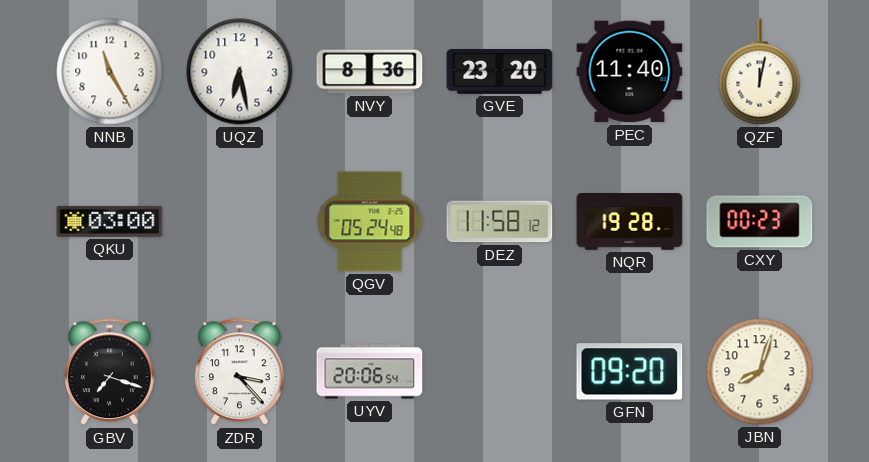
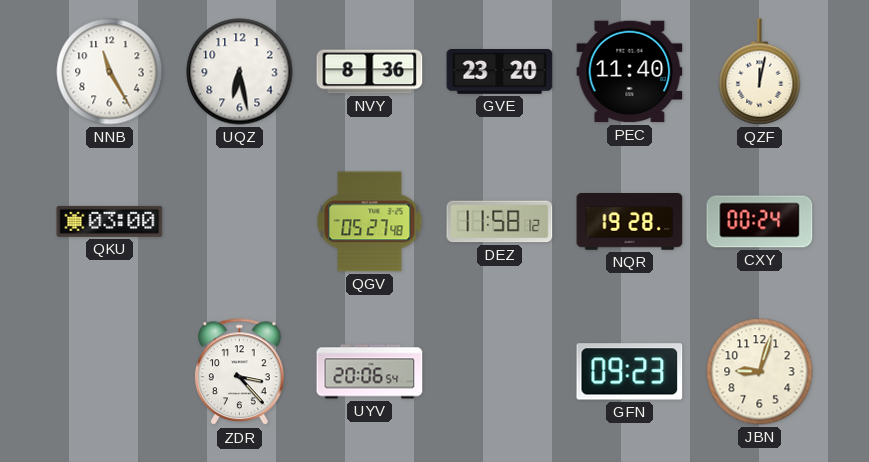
QGV: 05:24 -> 05:27
CXY: 00:23 -> 00:24
GBV: 7:18 -> none
GFN: 09:20 -> 09:23
JBN: 8:03 -> 9:03
